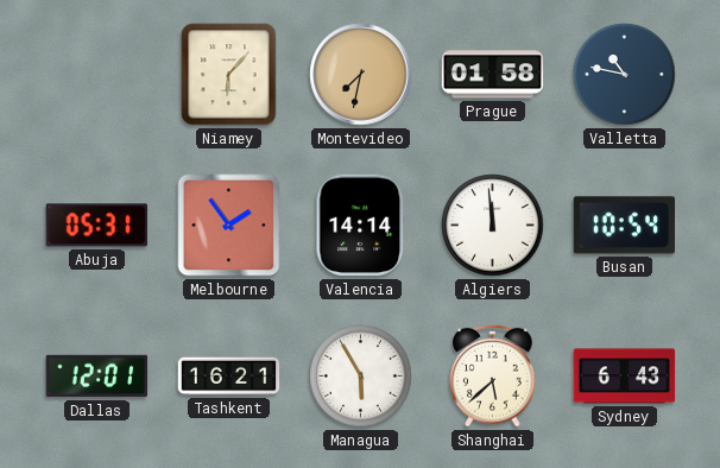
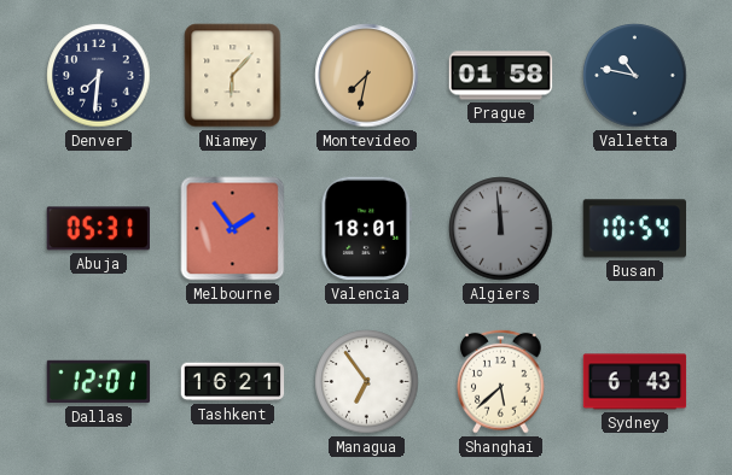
Denver: none -> 7:31
Valencia: 14:14 -> 18:01
Algiers dial: white -> grey
Managua: 5:55 -> 6:54
